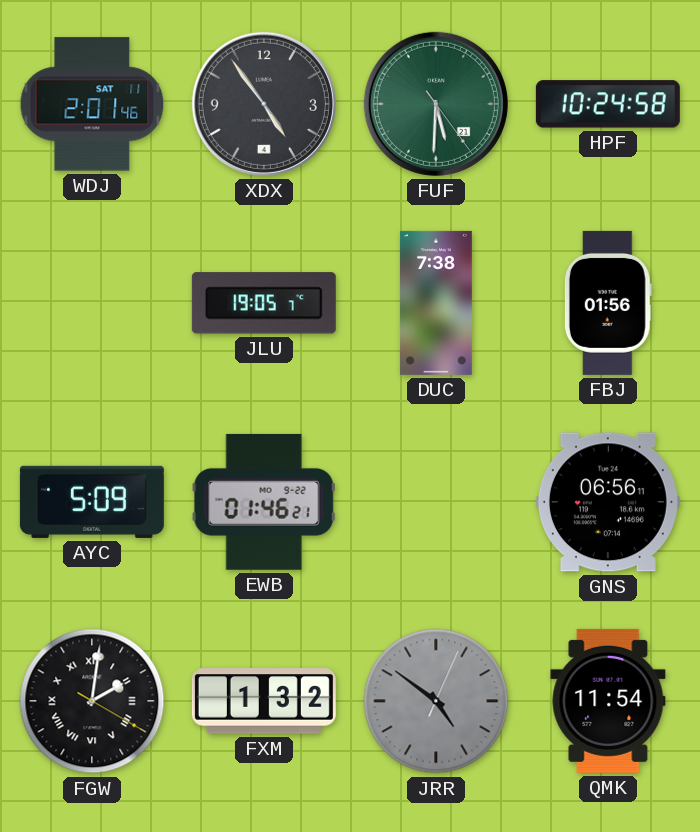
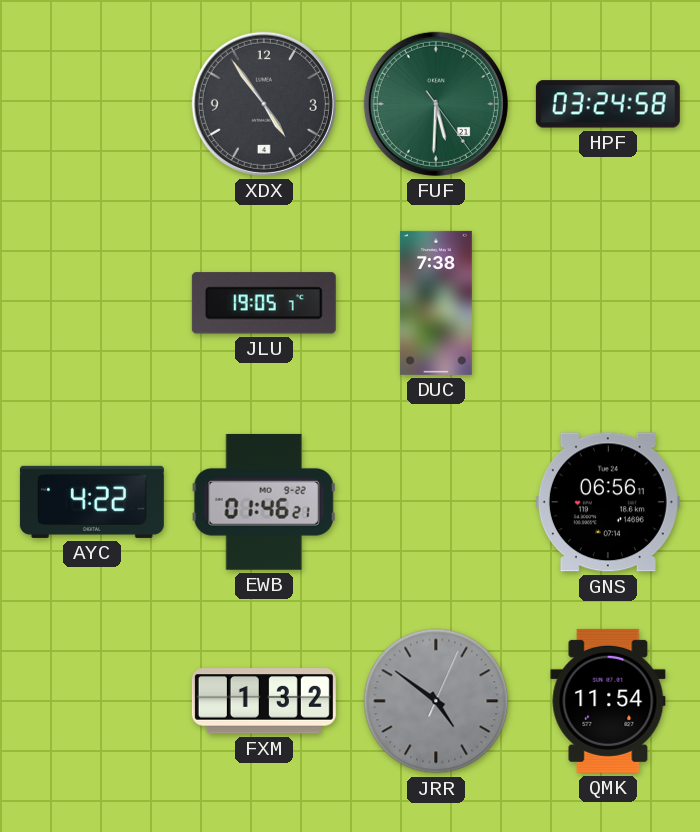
WDJ: 2:01 -> none
HPF: 10:24 -> 03:24
FBJ: 01:56 -> none
AYC: 5:09 -> 4:22
FGW: 2:01 -> none
